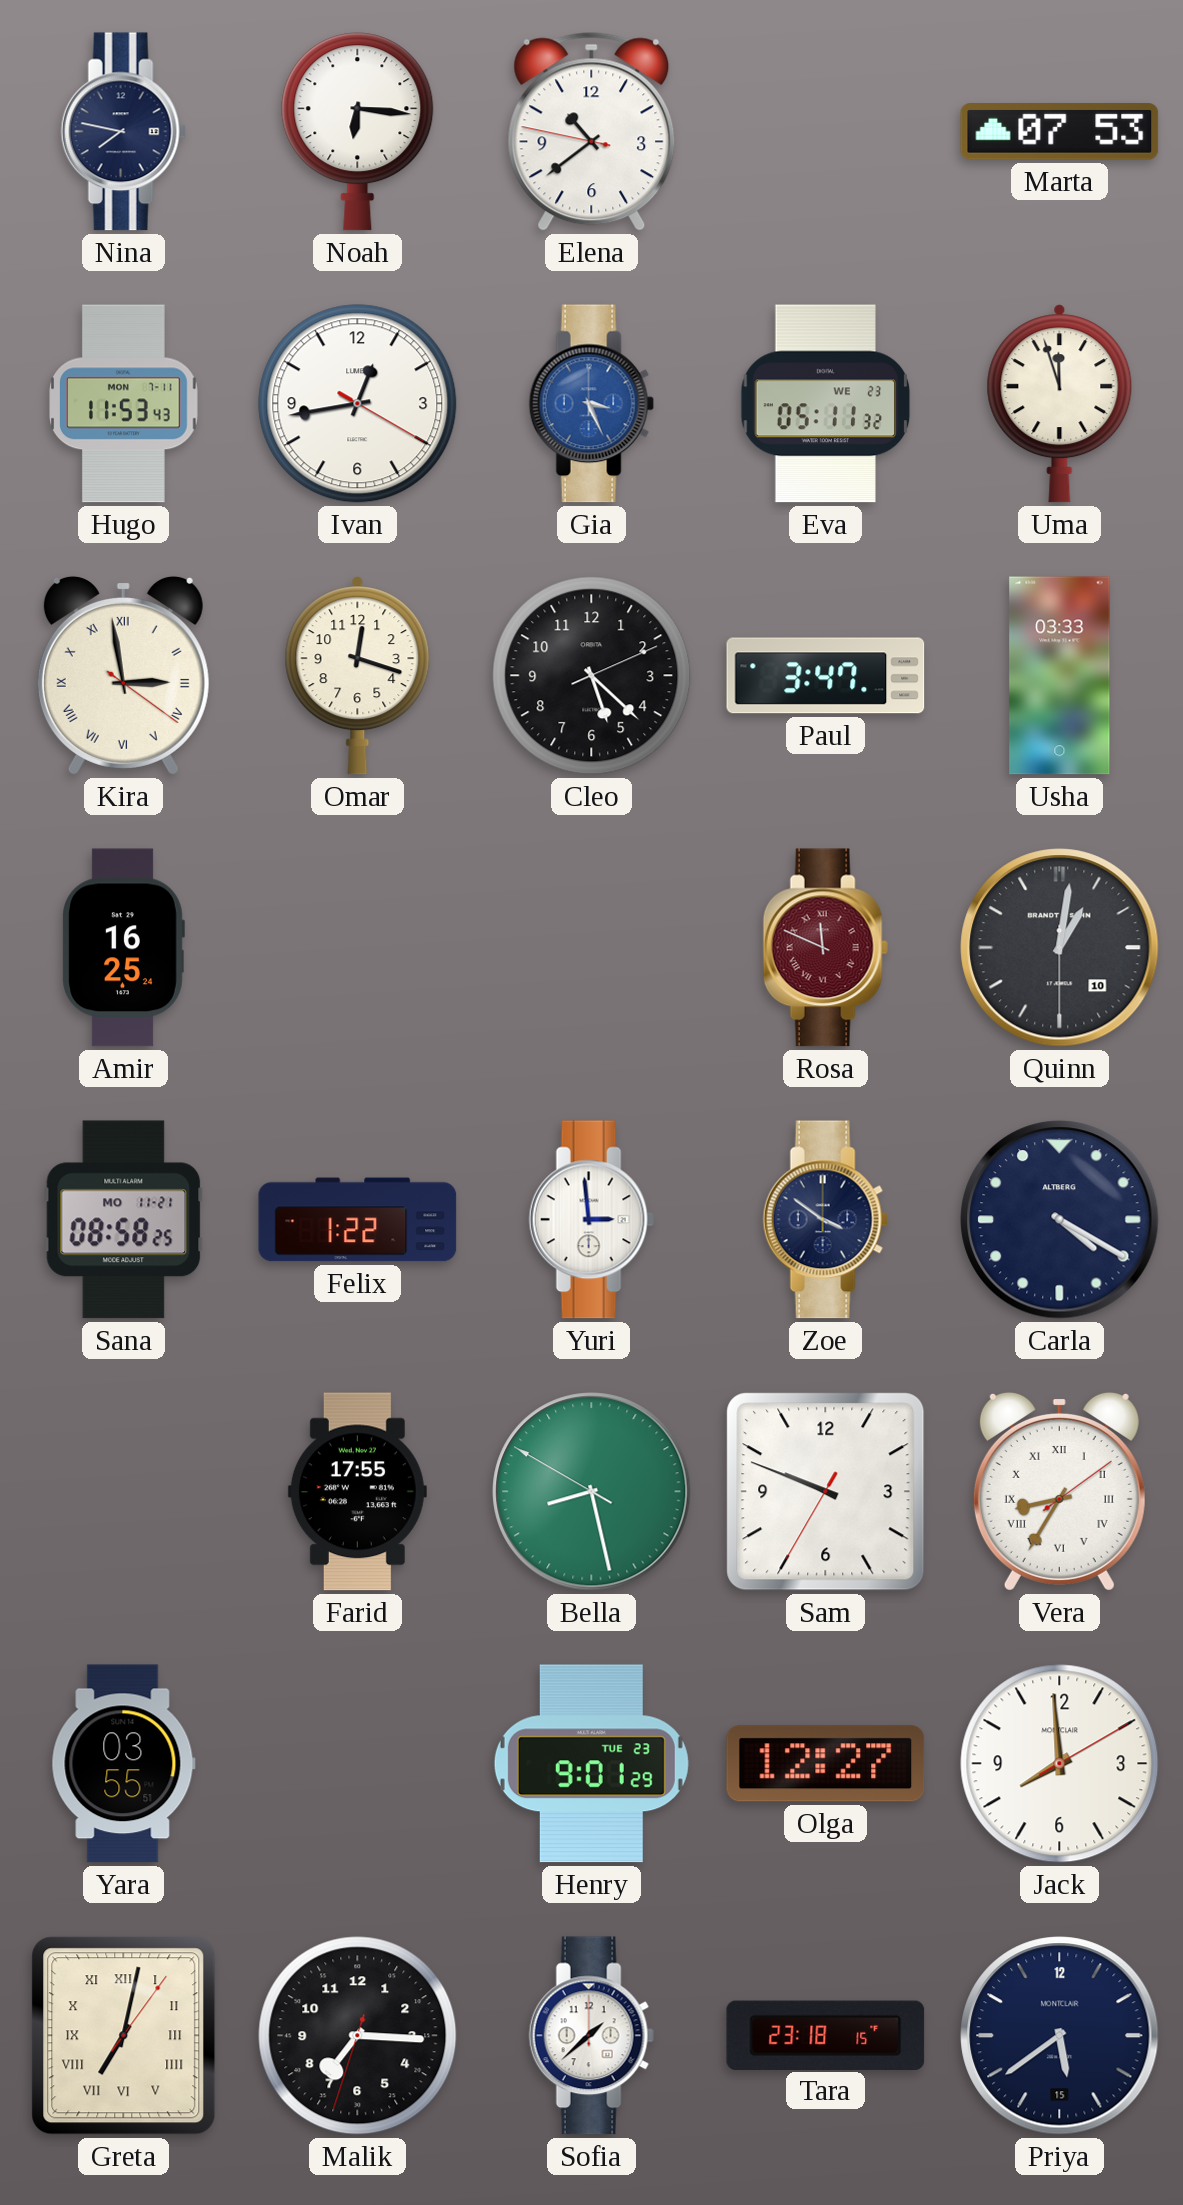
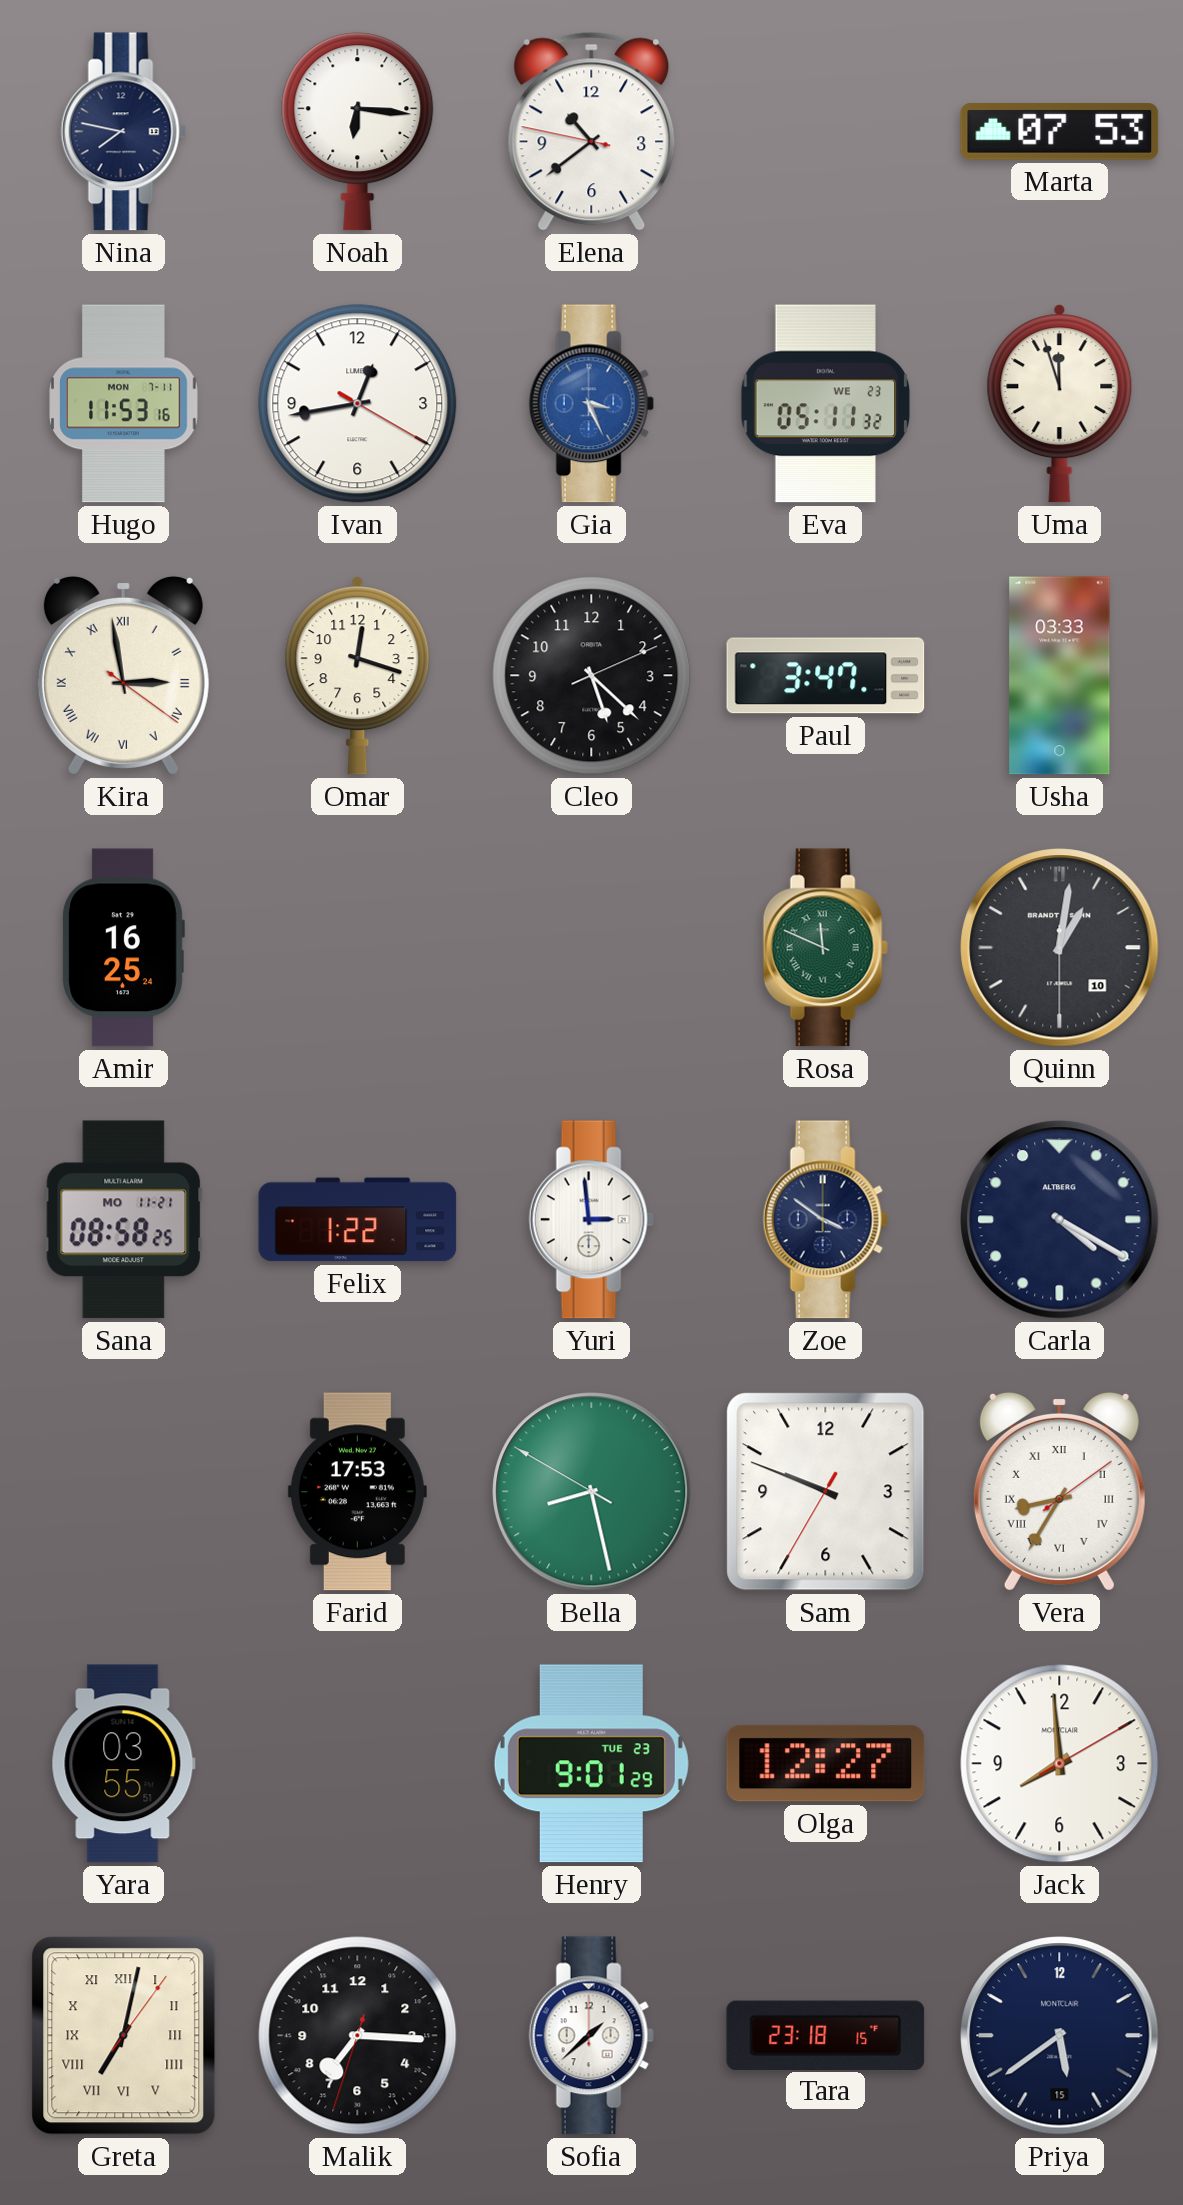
Hugo: 11:53:43 -> 11:53:16
Rosa dial: burgundy -> green
Farid: 17:55 -> 17:53
